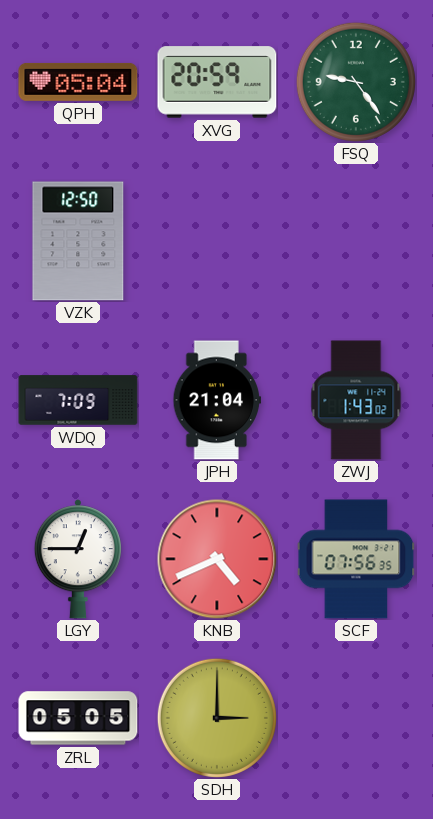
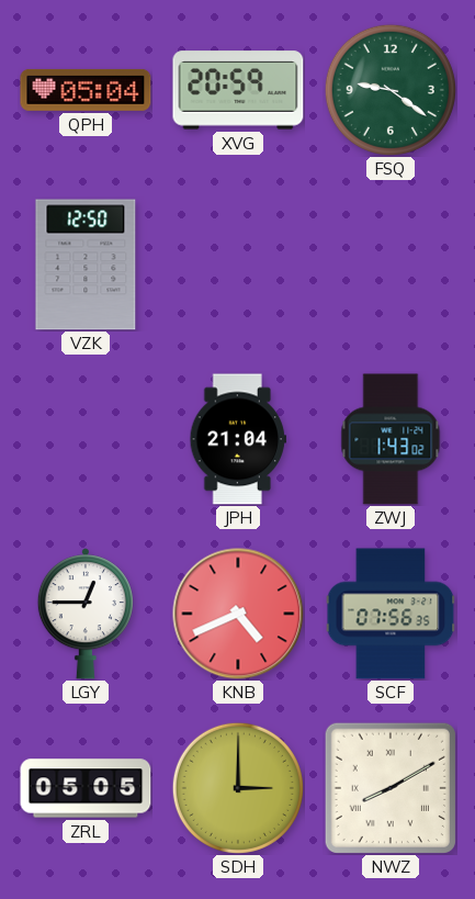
FSQ: 9:24 -> 9:21
WDQ: 7:09 -> none
NWZ: none -> 8:10
